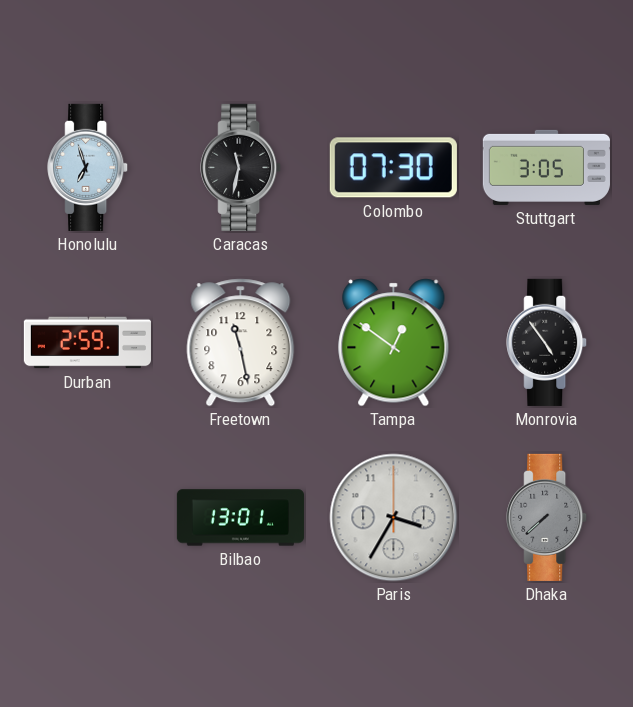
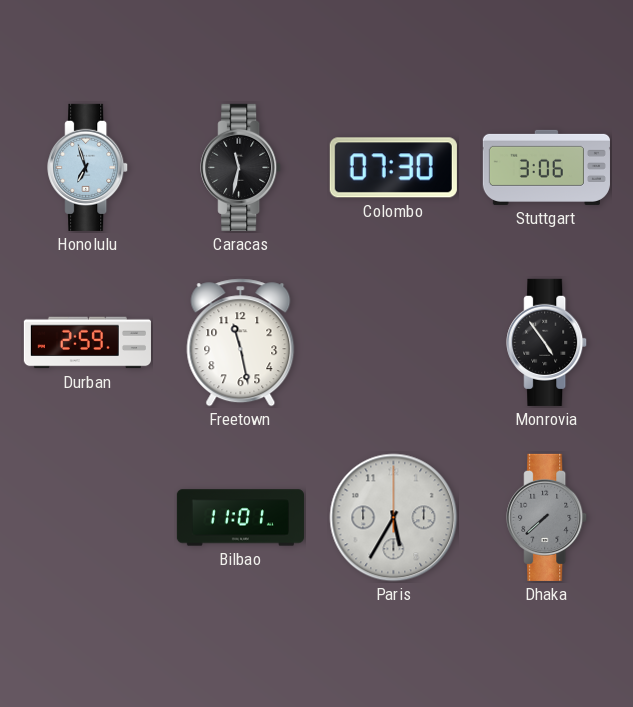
Stuttgart: 3:05 -> 3:06
Tampa: 12:51 -> none
Bilbao: 13:01 -> 11:01
Paris: 3:35 -> 5:35
